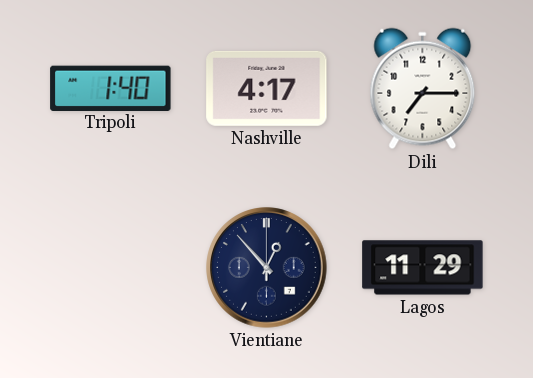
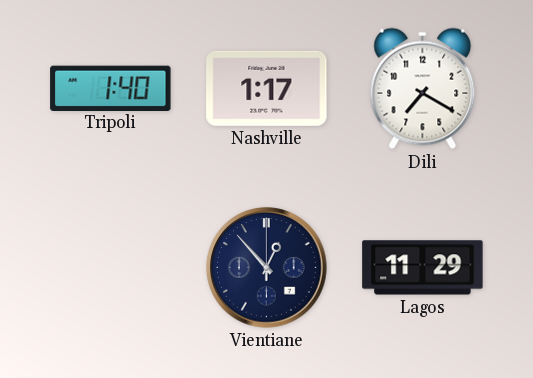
Nashville: 4:17 -> 1:17
Dili: 7:15 -> 7:20
